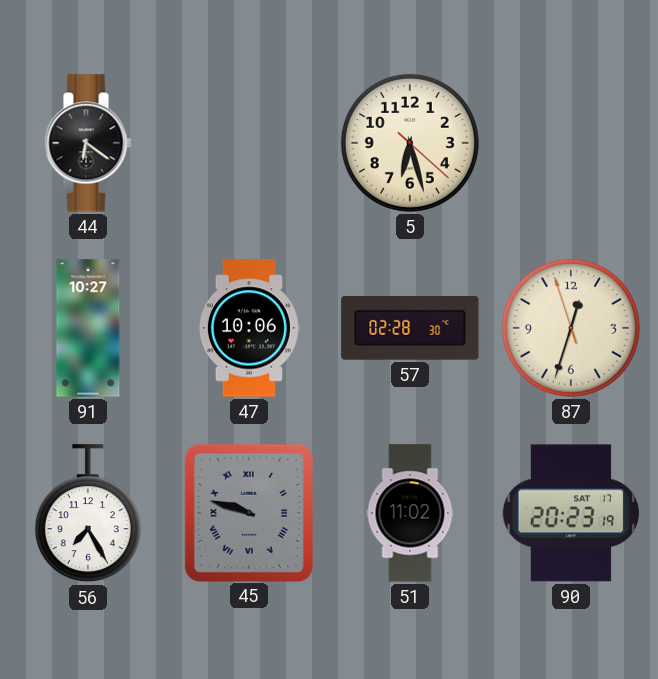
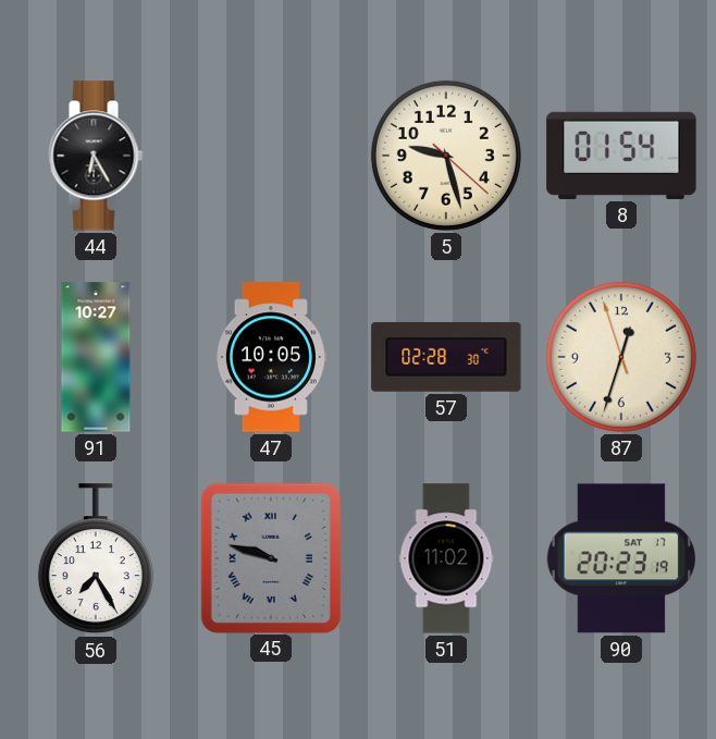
44: 6:21 -> 6:25
5: 6:27 -> 9:27
8: none -> 01:54
47: 10:06 -> 10:05
